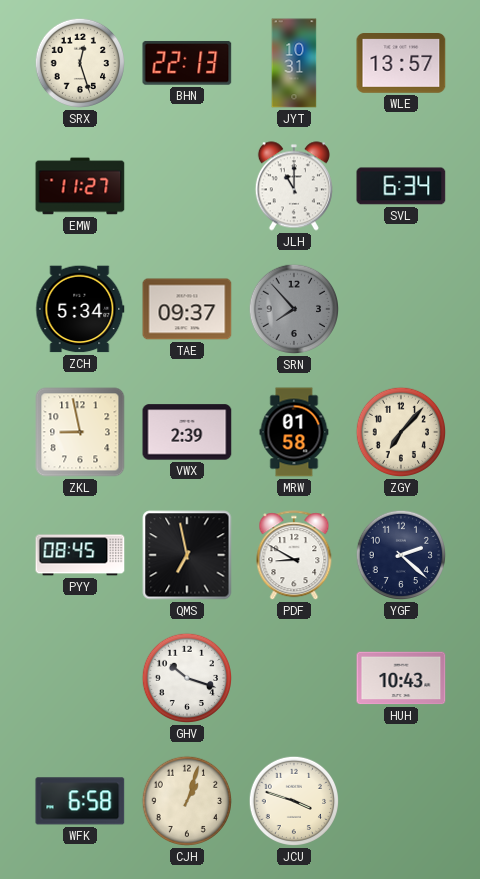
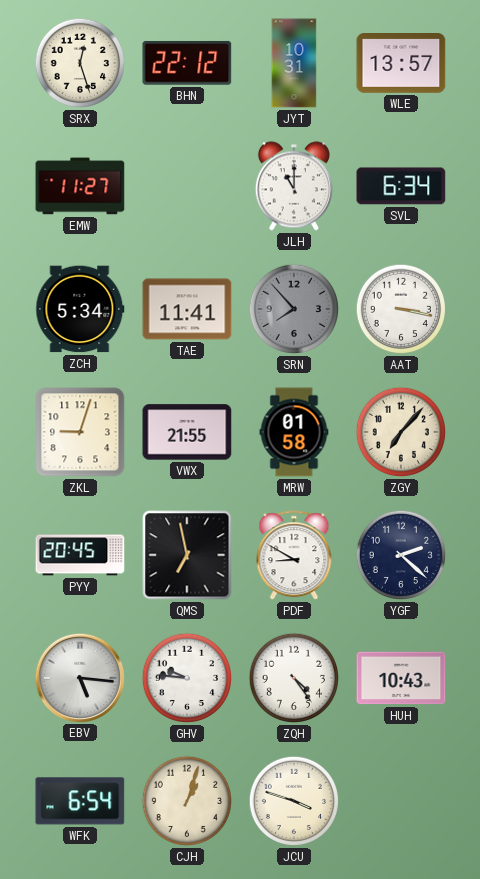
BHN: 22:13 -> 22:12
TAE: 09:37 -> 11:41
AAT: none -> 3:17
ZKL: 8:58 -> 9:03
VWX: 2:39 -> 21:55
PYY: 08:45 -> 20:45
EBV: none -> 5:16
GHV: 10:18 -> 9:46
ZQH: none -> 4:24
WFK: 6:58 -> 6:54
